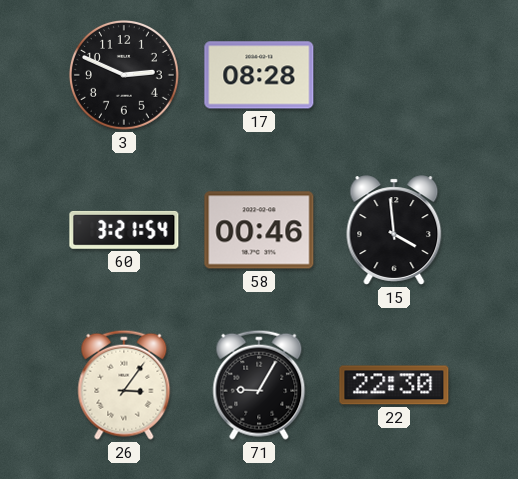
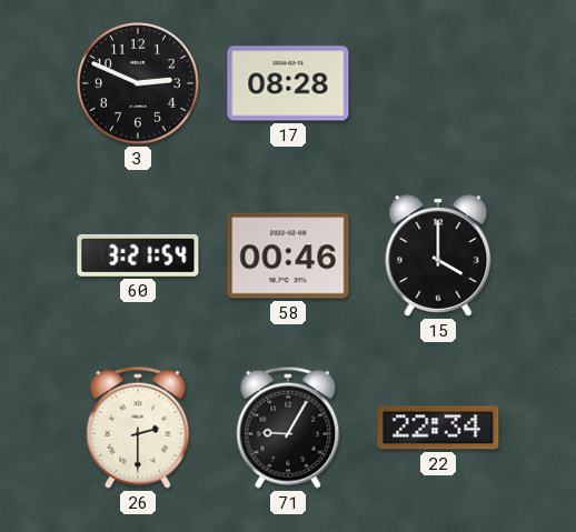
15: 3:59 -> 4:00
26: 3:06 -> 2:30
22: 22:30 -> 22:34
